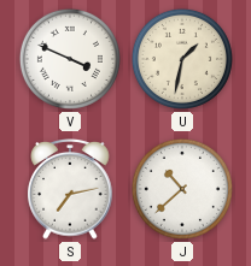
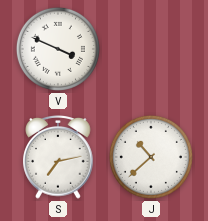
U: 1:32 -> none
